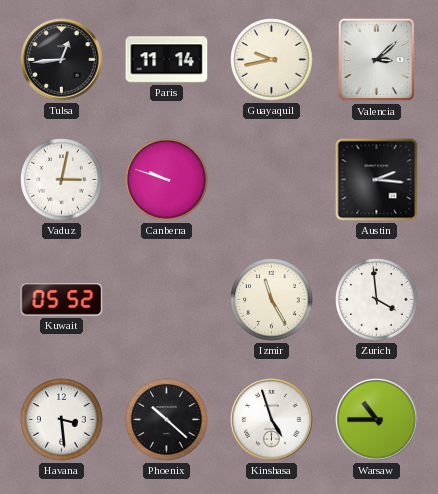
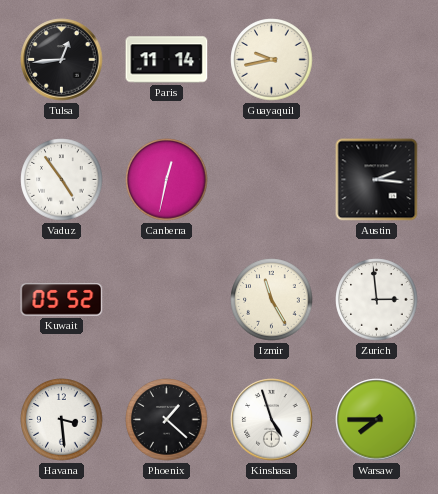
Valencia: 3:08 -> none
Vaduz: 3:02 -> 4:54
Canberra: 9:48 -> 12:32
Zurich: 3:59 -> 2:59
Phoenix: 10:22 -> 1:22
Warsaw: 10:45 -> 7:45
